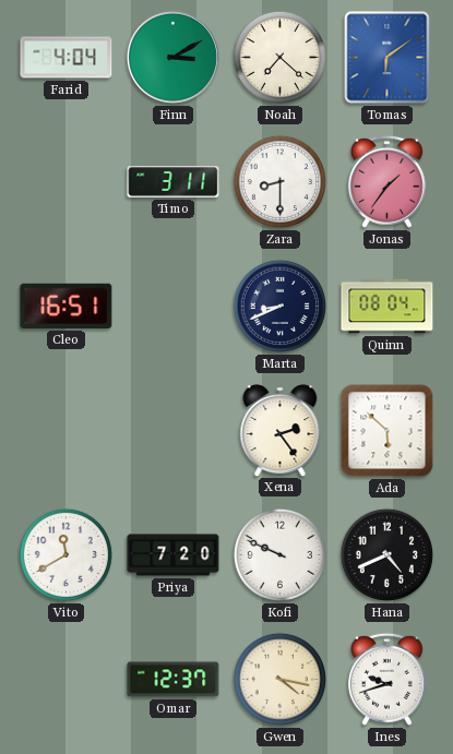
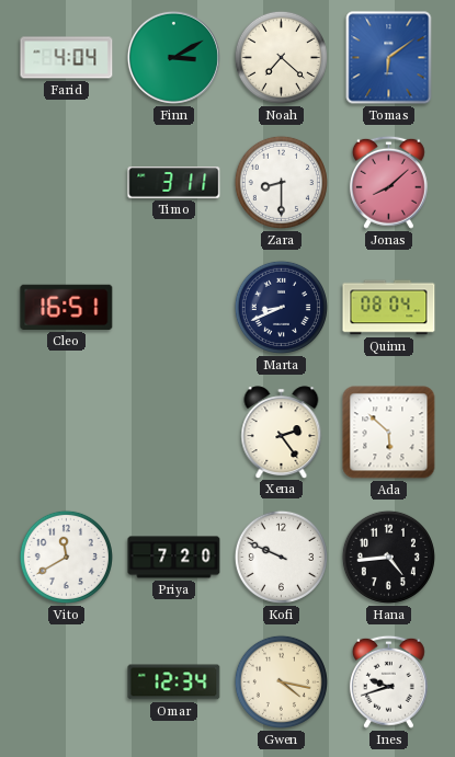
Jonas: 1:36 -> 8:08
Hana: 4:41 -> 4:44
Omar: 12:37 -> 12:34
